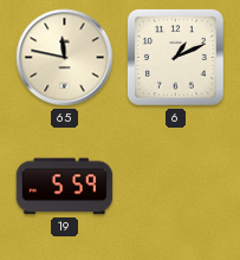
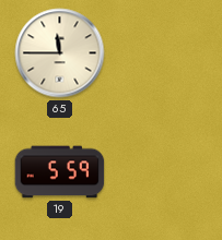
65: 11:47 -> 11:45
6: 1:11 -> none
